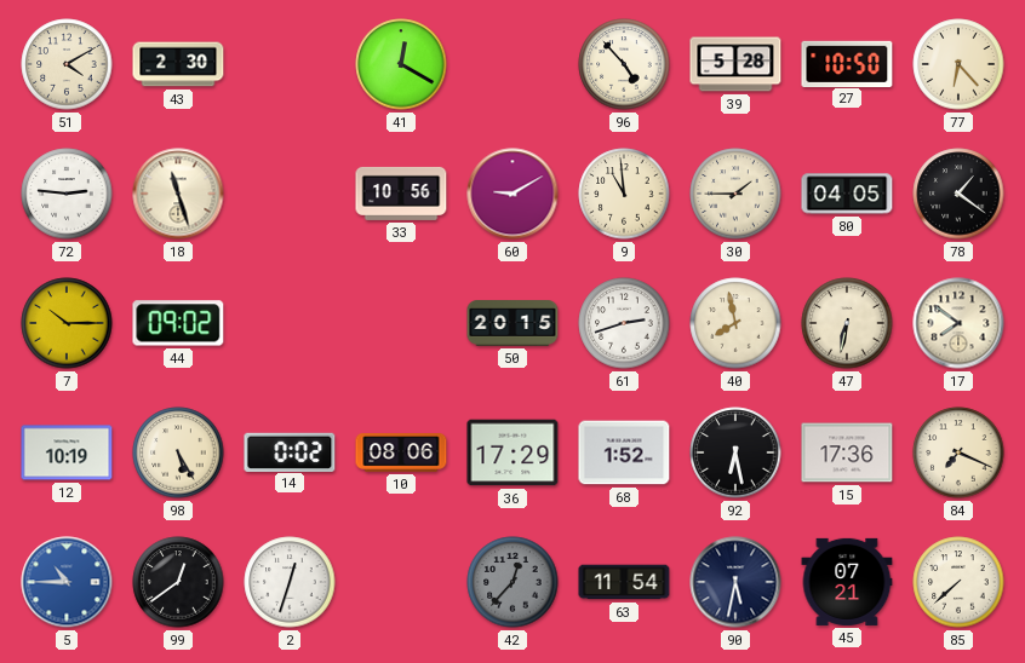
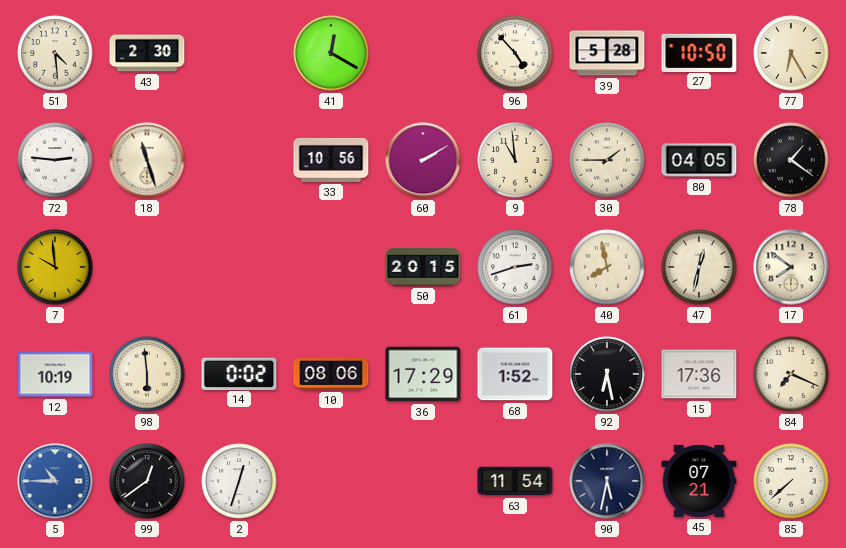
51: 4:10 -> 4:29
77: 6:23 -> 6:25
60: 9:10 -> 2:10
7: 10:15 -> 9:59
44: 09:02 -> none
47: 6:32 -> 12:32
98: 5:25 -> 5:59
42: 12:37 -> none
